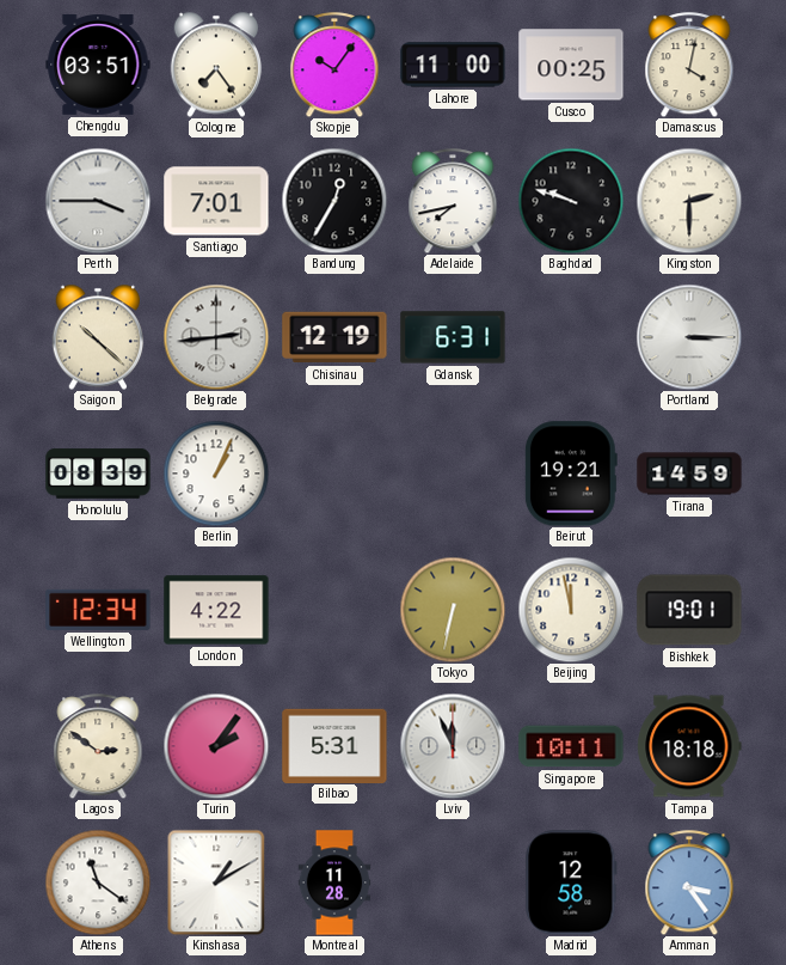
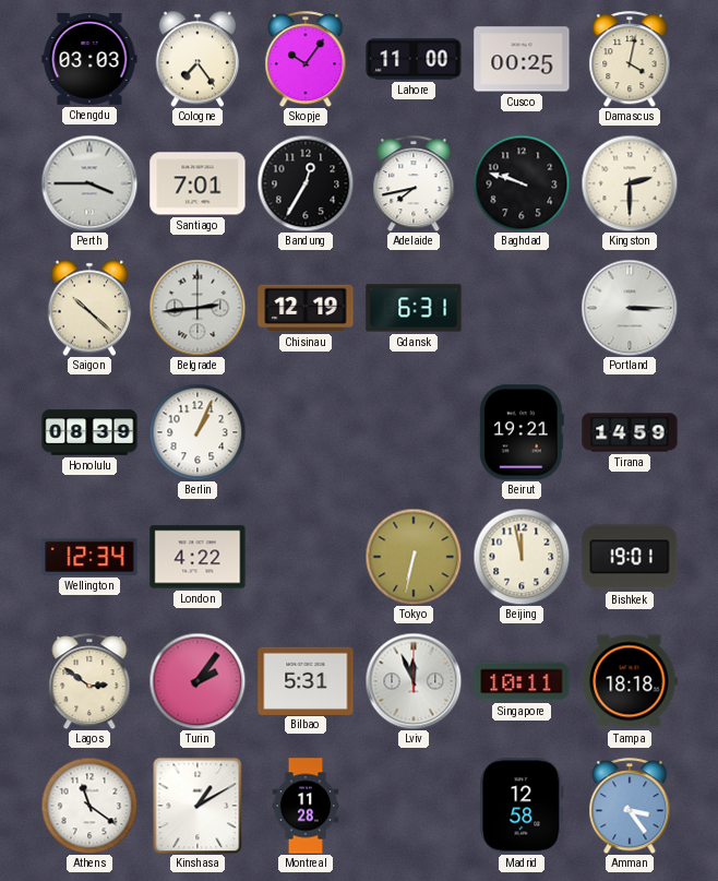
Chengdu: 03:51 -> 03:03
